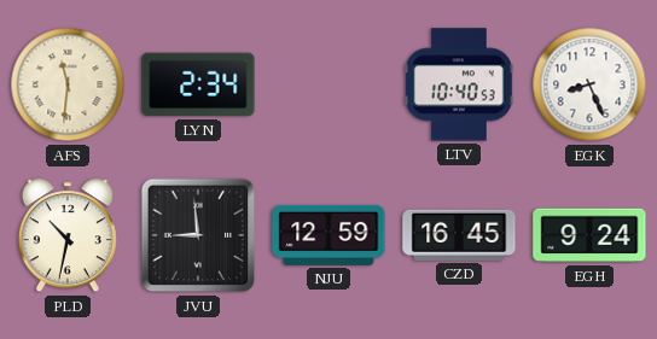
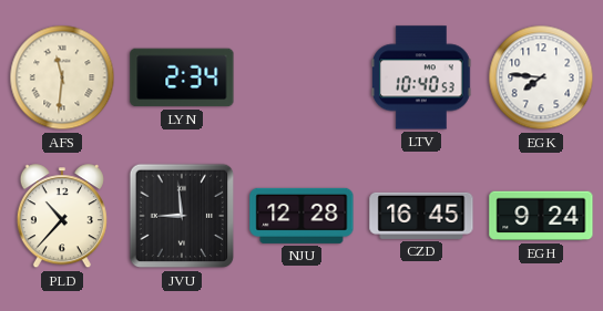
EGK: 8:26 -> 7:46
PLD: 10:32 -> 10:37
NJU: 12:59 -> 12:28
